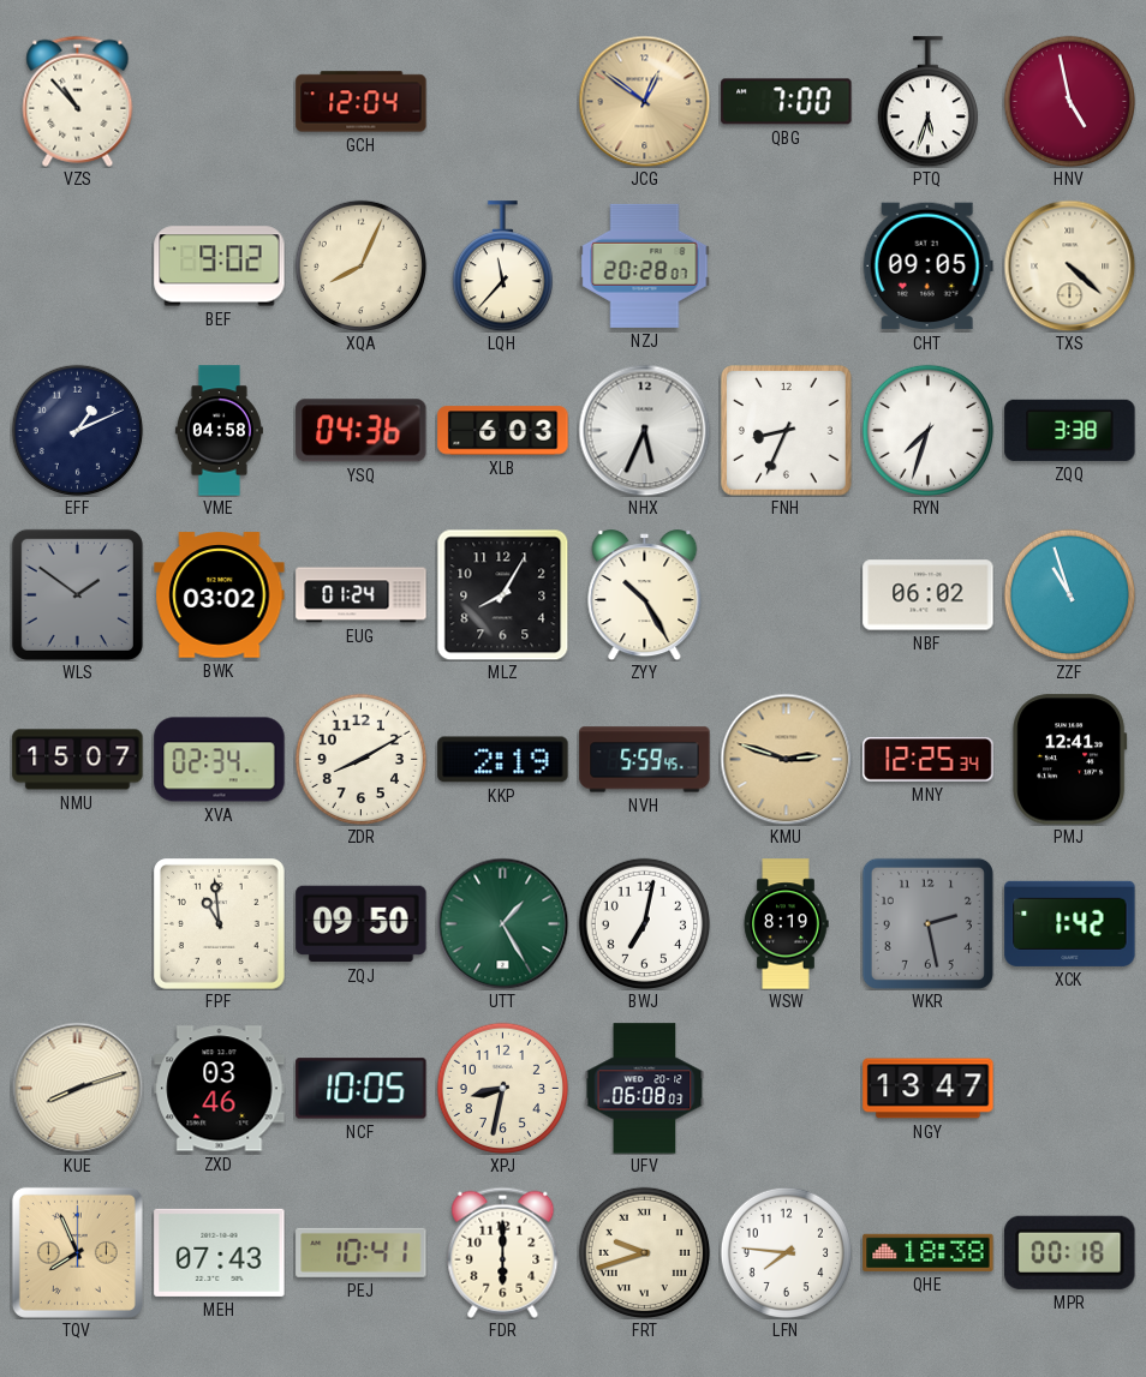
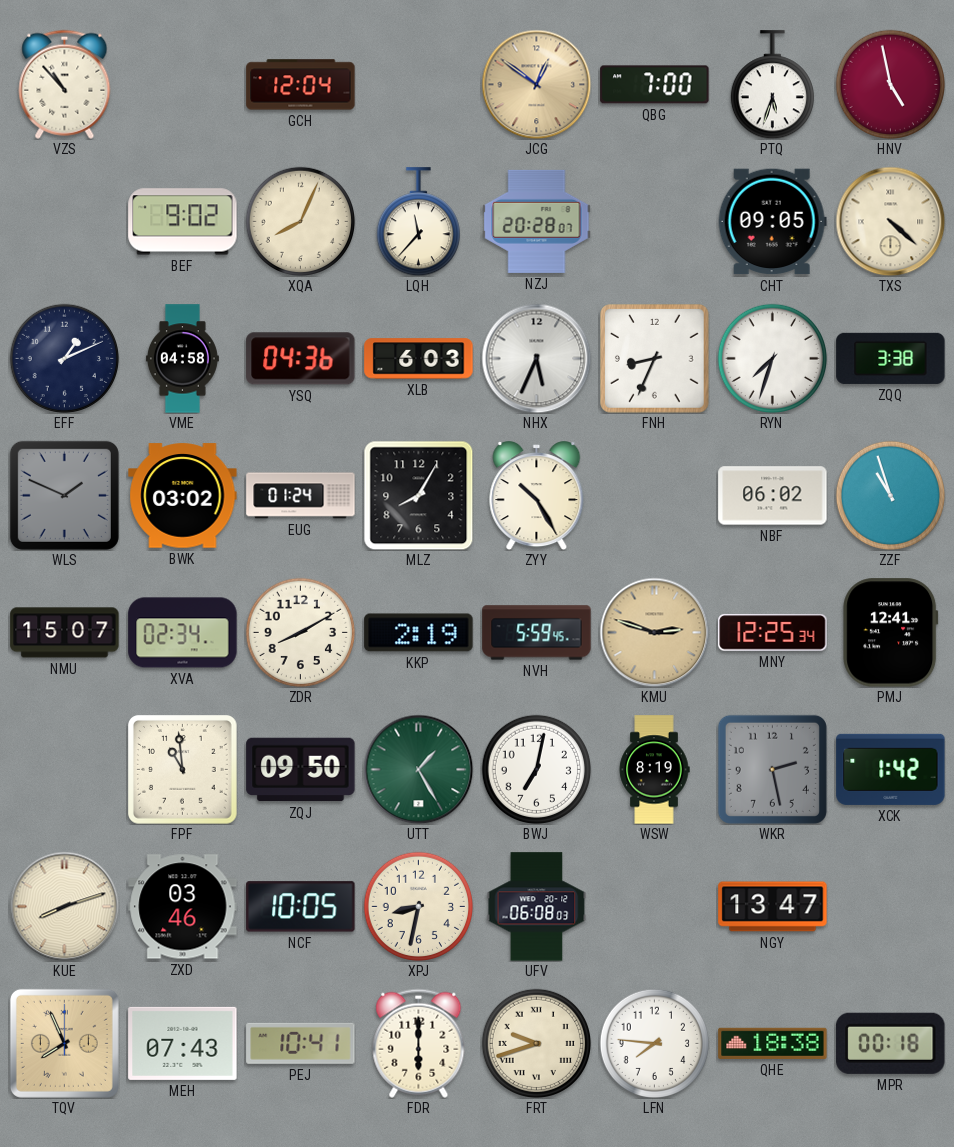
WLS: 1:51 -> 1:49
